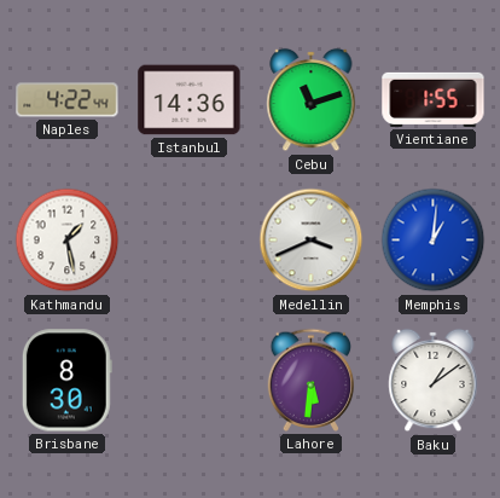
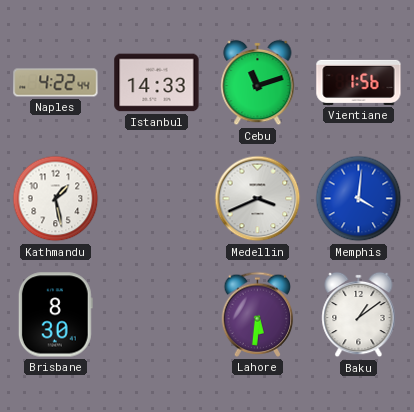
Istanbul: 14:36 -> 14:33
Vientiane: 1:55 -> 1:56
Memphis: 1:01 -> 4:01
